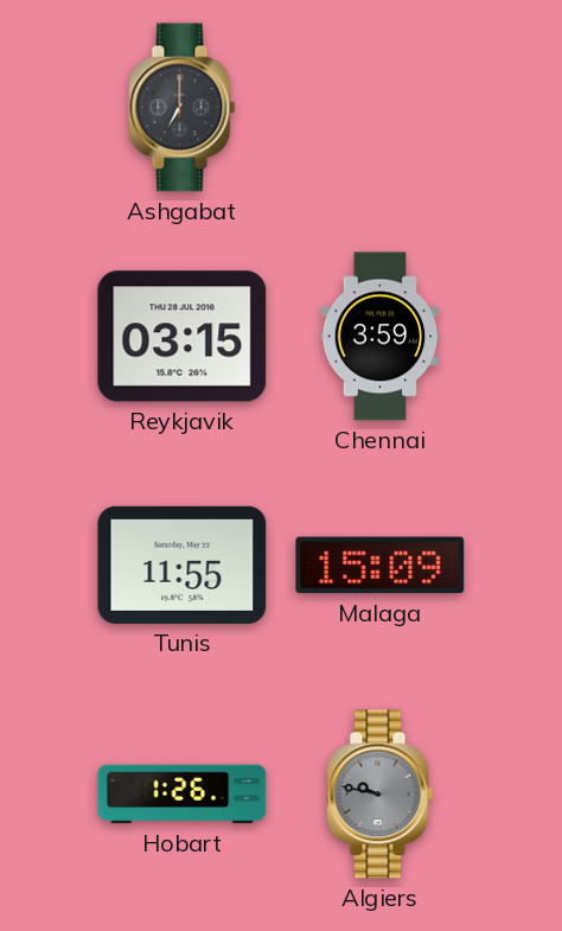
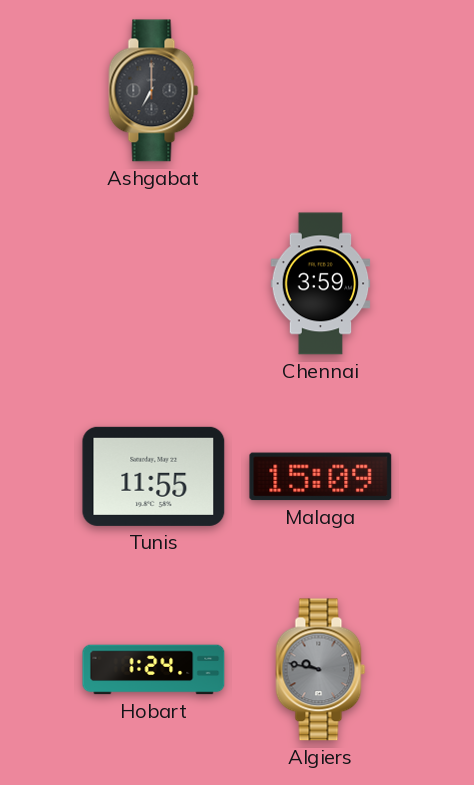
Reykjavik: 03:15 -> none
Hobart: 1:26 -> 1:24
